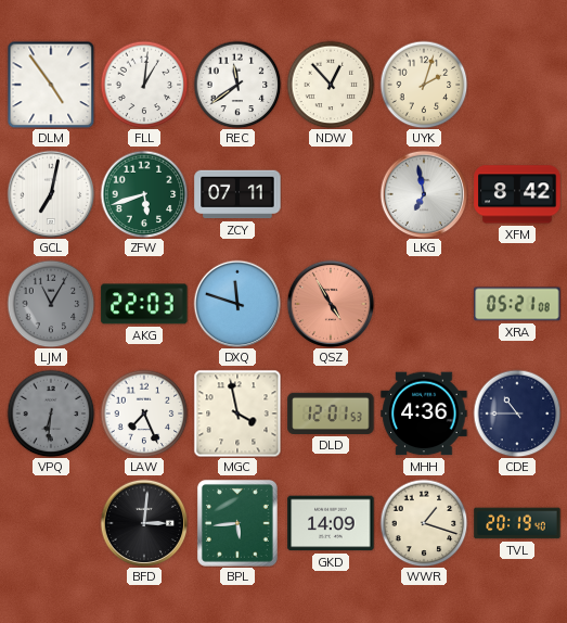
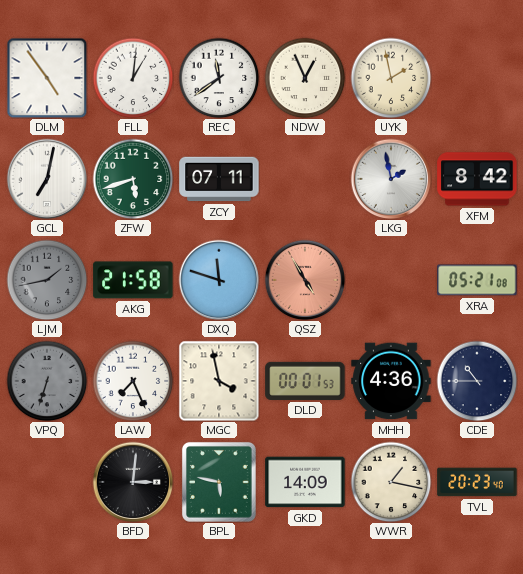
NDW: 12:53 -> 12:56
UYK: 2:03 -> 1:58
LKG: 6:58 -> 1:58
LJM: 11:05 -> 1:43
AKG: 22:03 -> 21:58
VPQ: 6:31 -> 6:33
DLD: 12:01 -> 00:01
BPL: 5:44 -> 5:47
WWR: 1:18 -> 1:17
TVL: 20:19 -> 20:23
